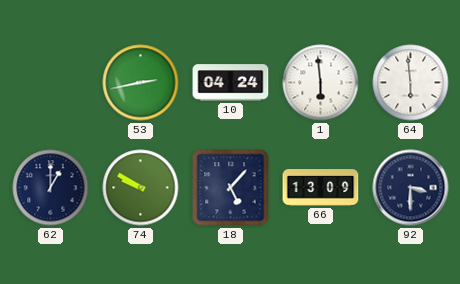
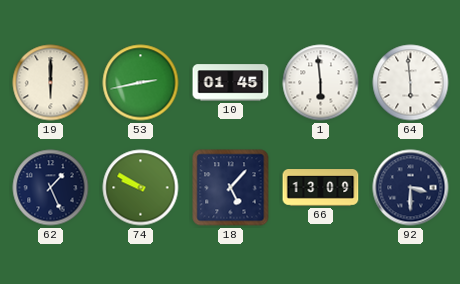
19: none -> 6:00
10: 04:24 -> 01:45
62: 1:00 -> 1:26
